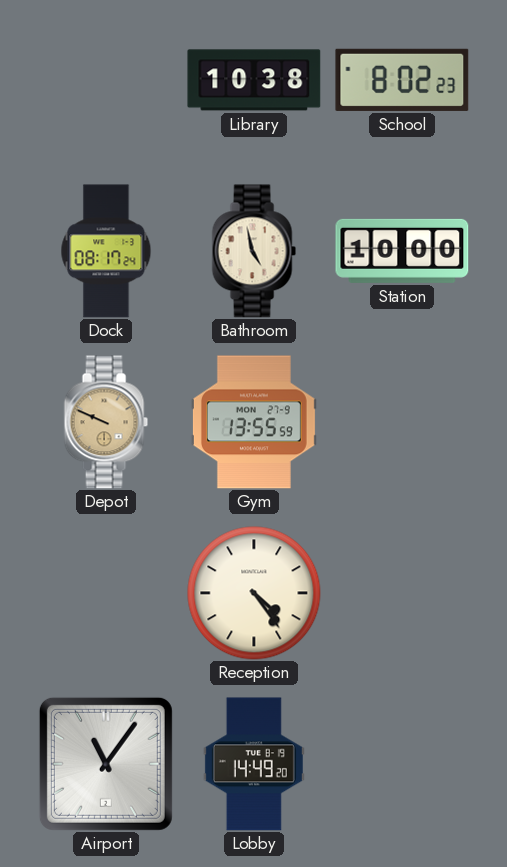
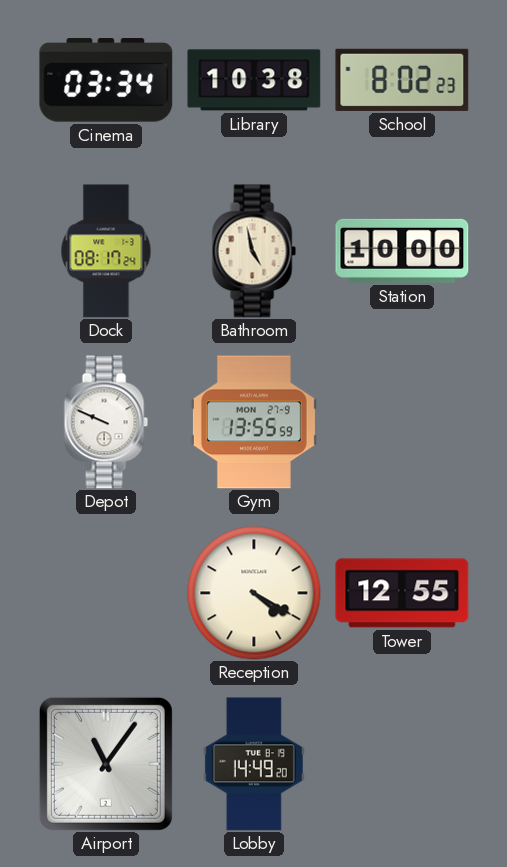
Cinema: none -> 03:34
Depot dial: champagne -> white
Reception: 4:24 -> 4:20
Tower: none -> 12:55
